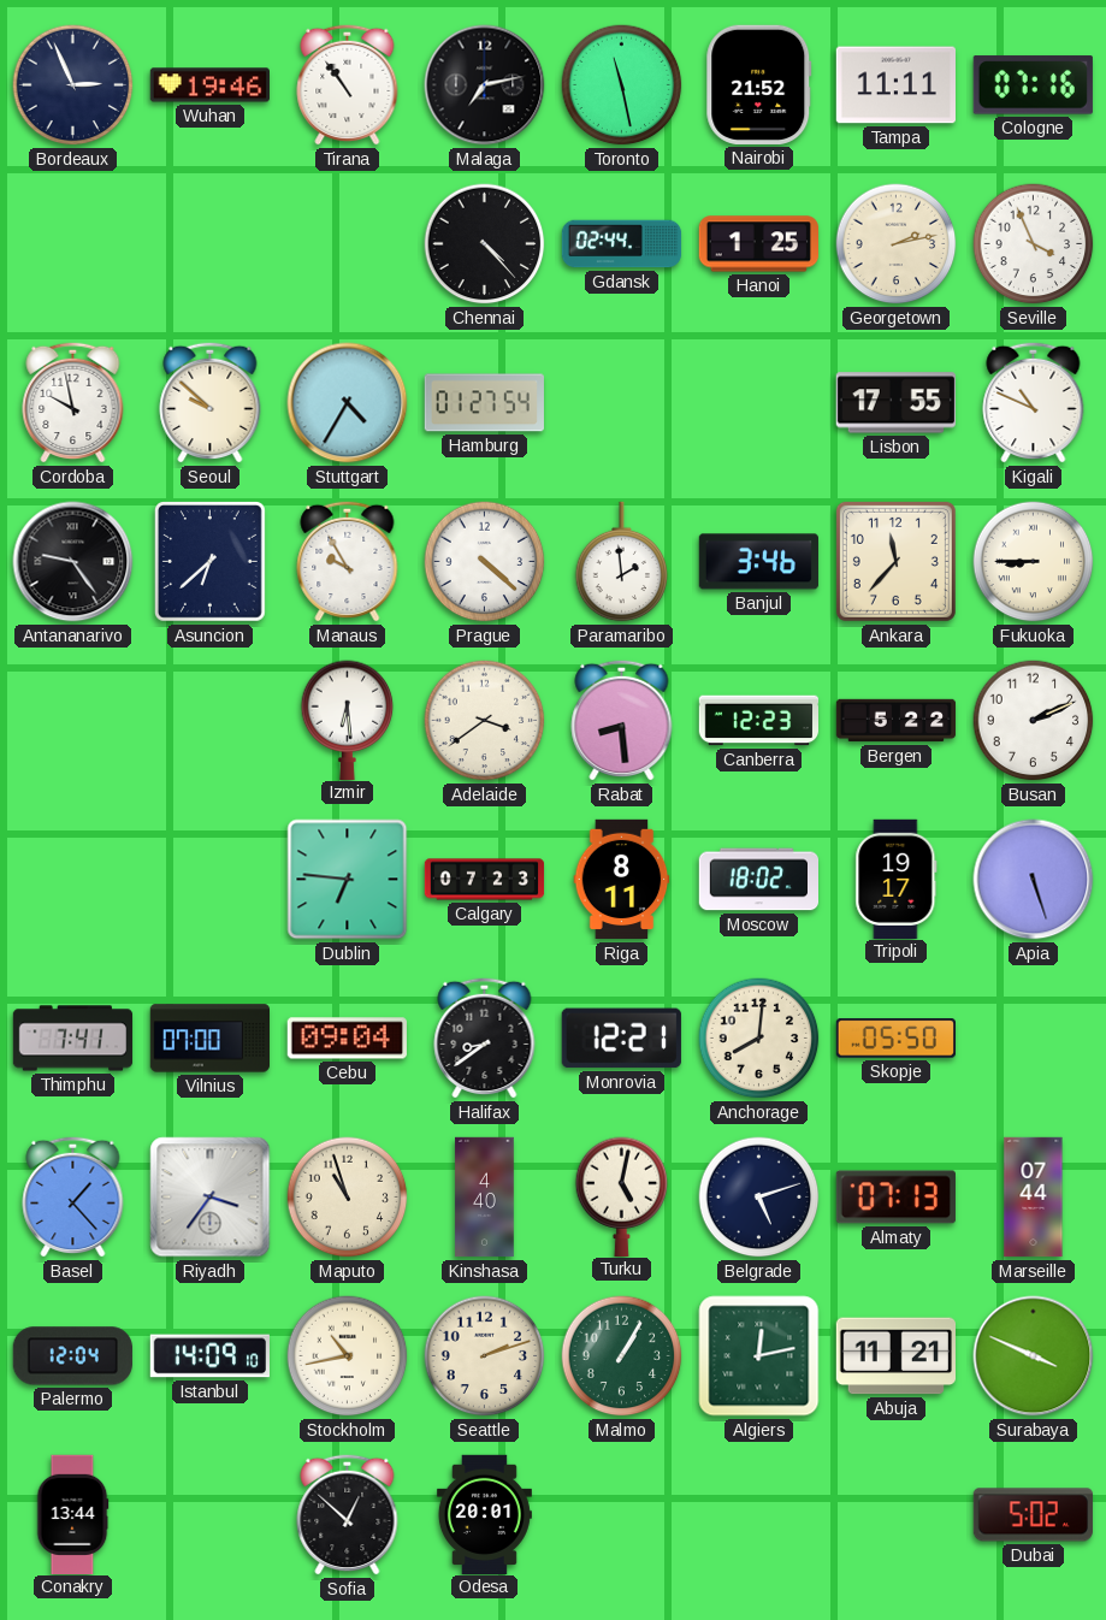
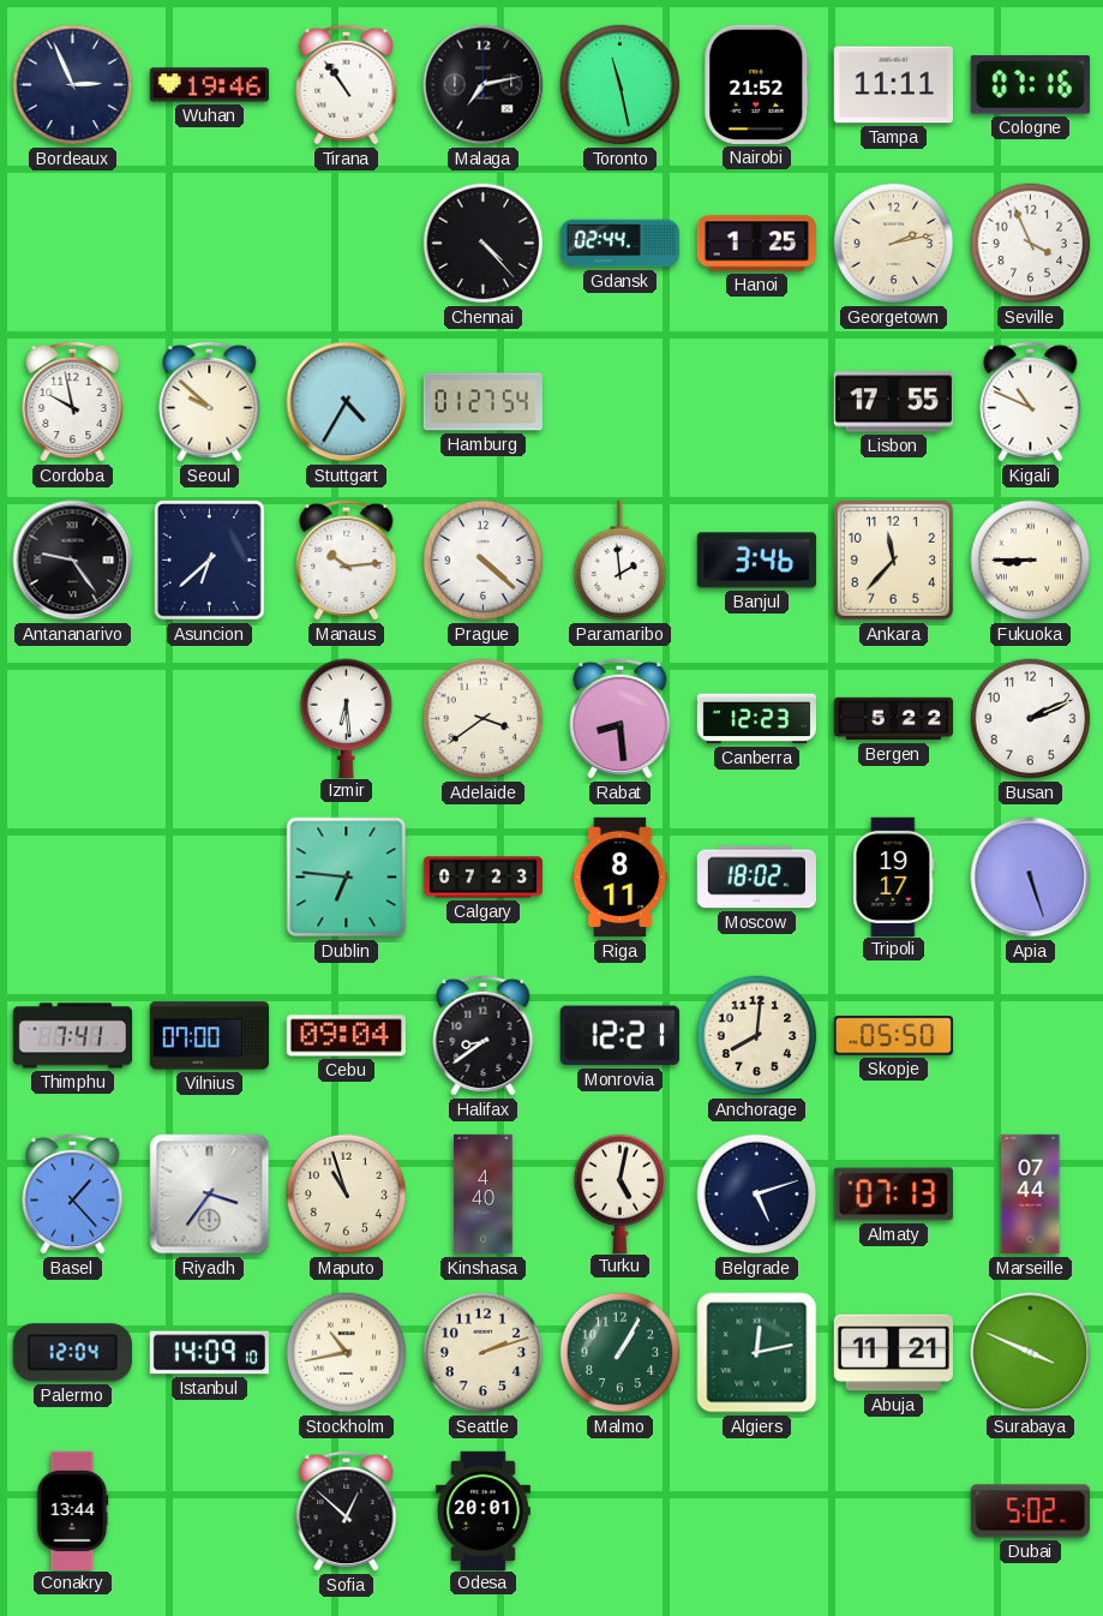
Manaus: 9:55 -> 10:14
